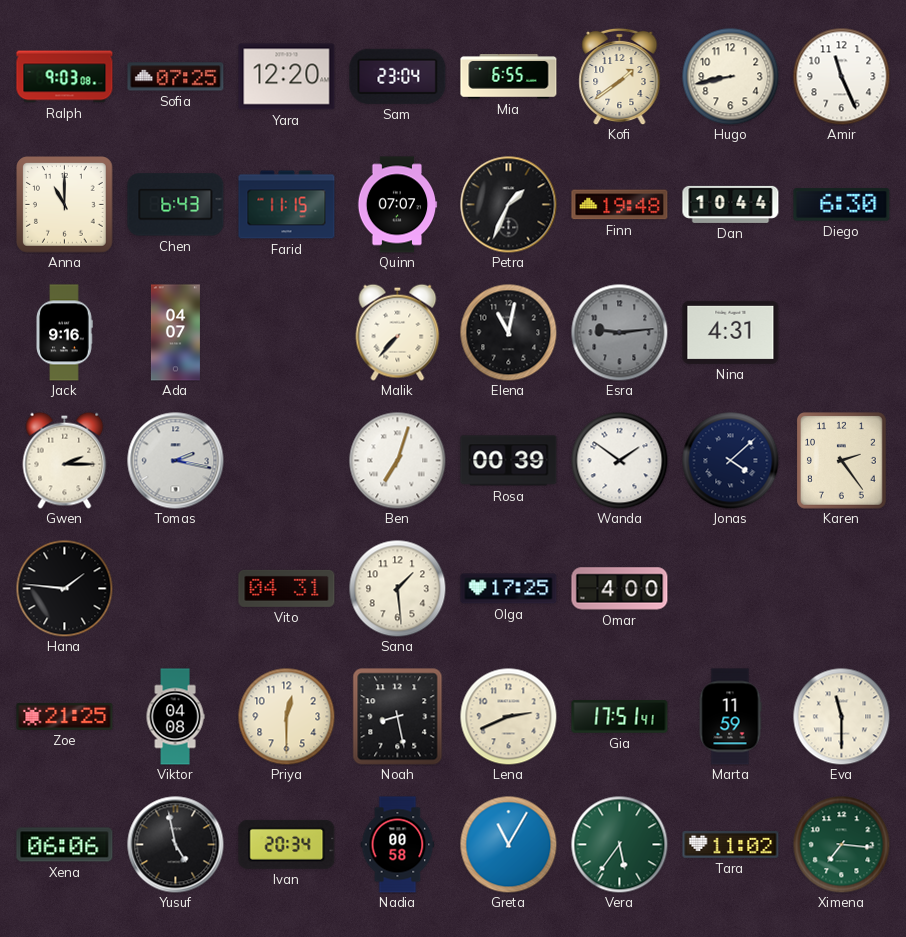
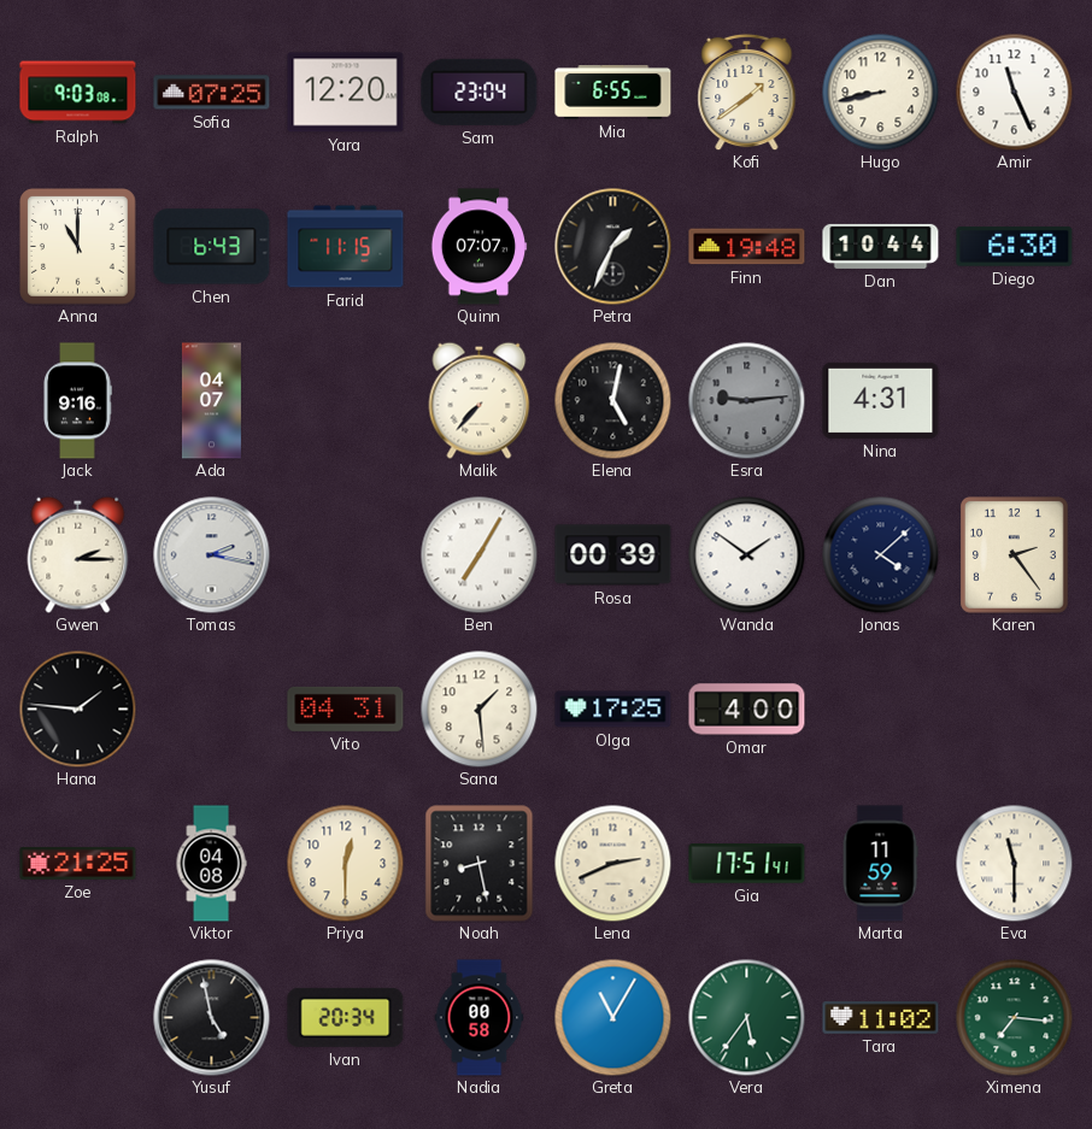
Elena: 11:02 -> 5:02
Ben: 7:03 -> 7:05
Xena: 06:06 -> none
